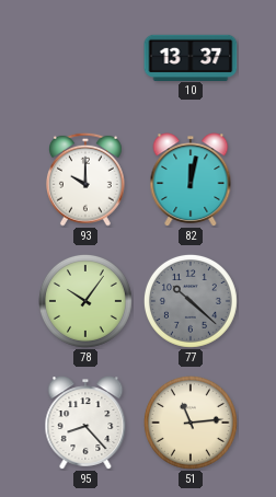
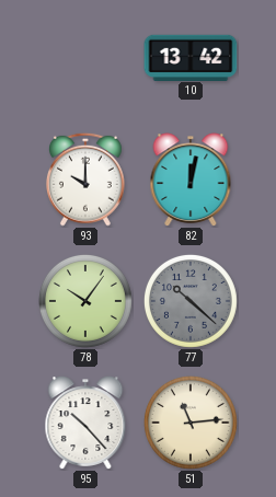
10: 13:37 -> 13:42
95: 8:23 -> 10:23
